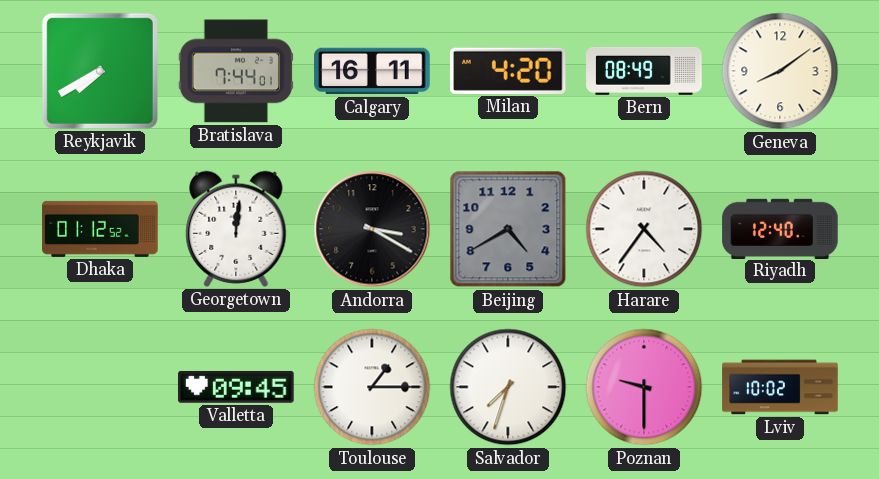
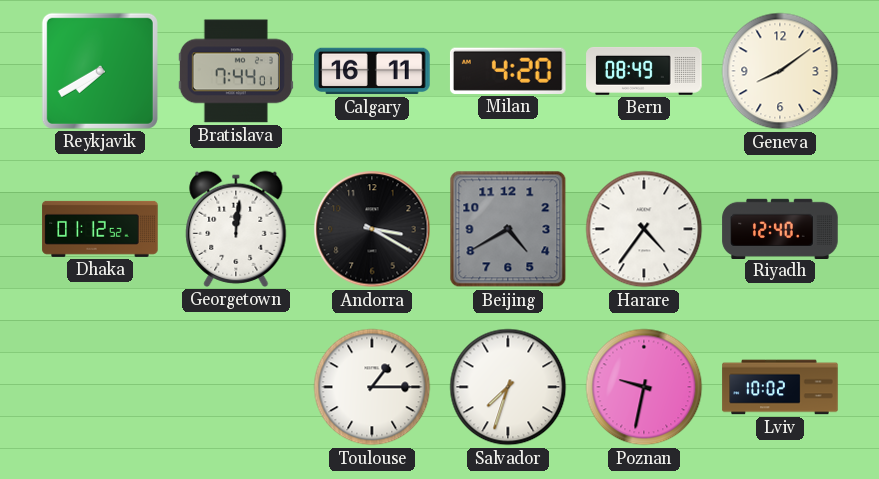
Valletta: 09:45 -> none
Poznan: 9:30 -> 9:32
